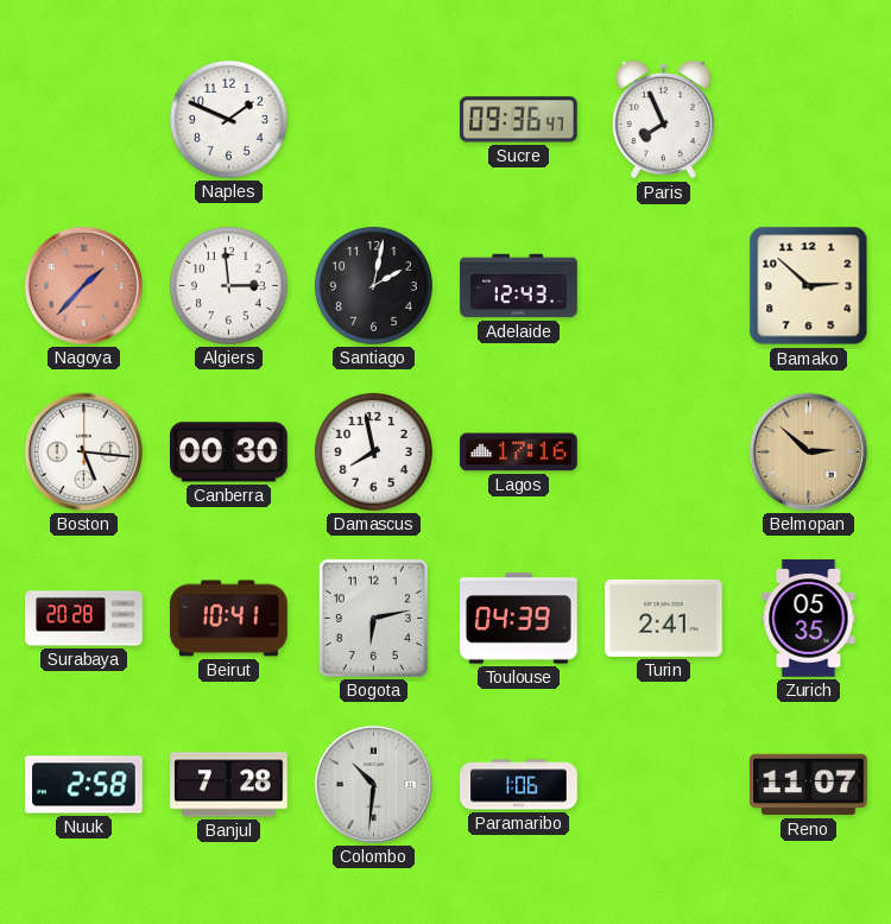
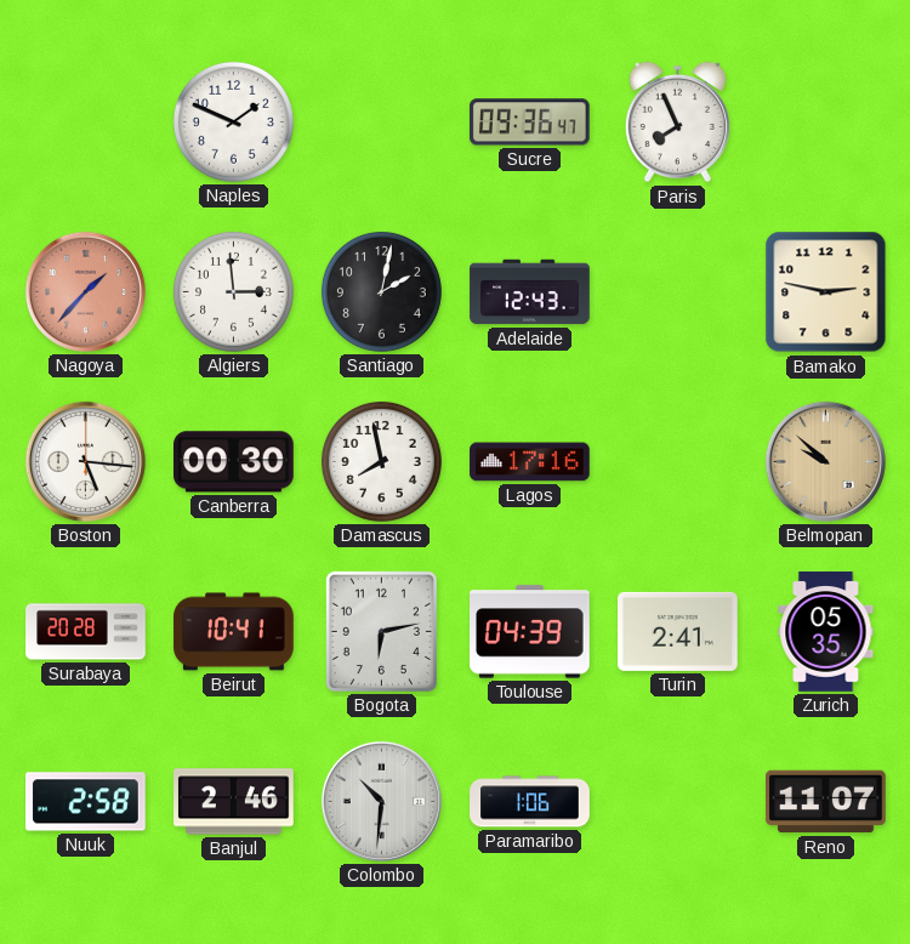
Bamako: 2:52 -> 2:47
Belmopan: 2:52 -> 9:52
Banjul: 7:28 -> 2:46
